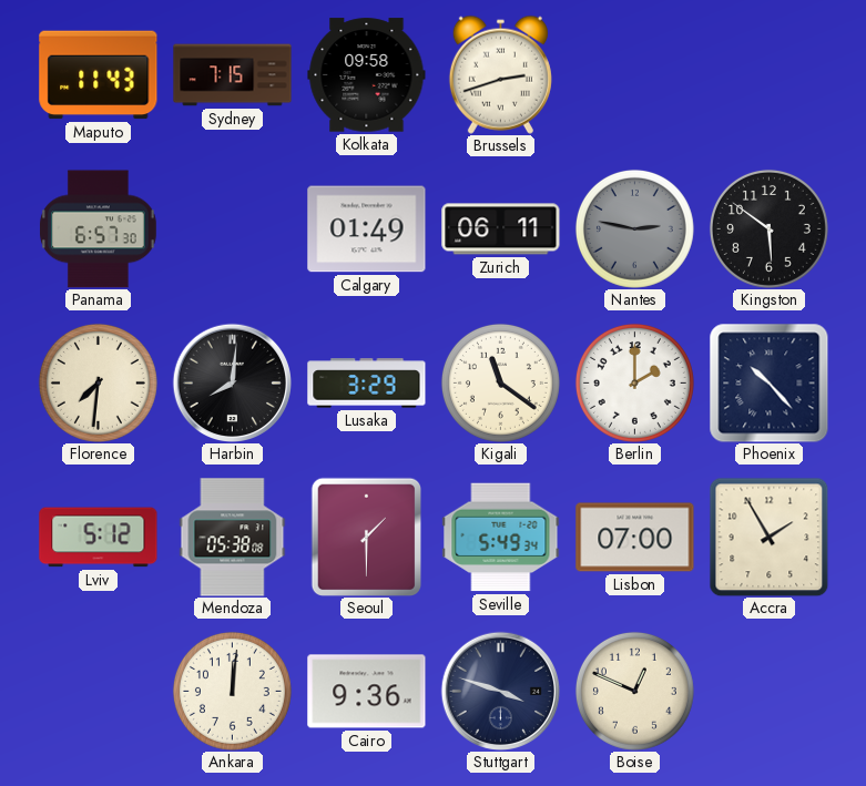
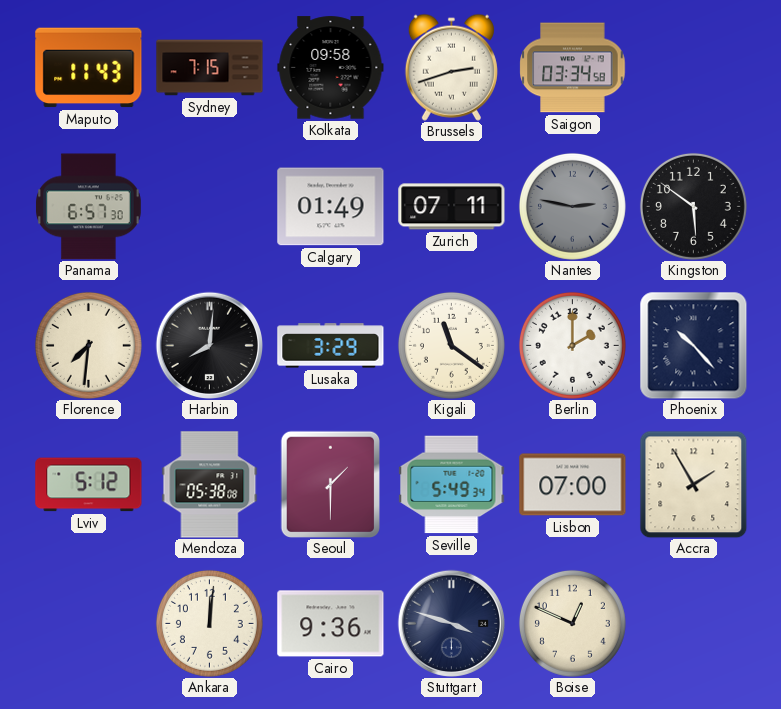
Saigon: none -> 03:34
Zurich: 06:11 -> 07:11
